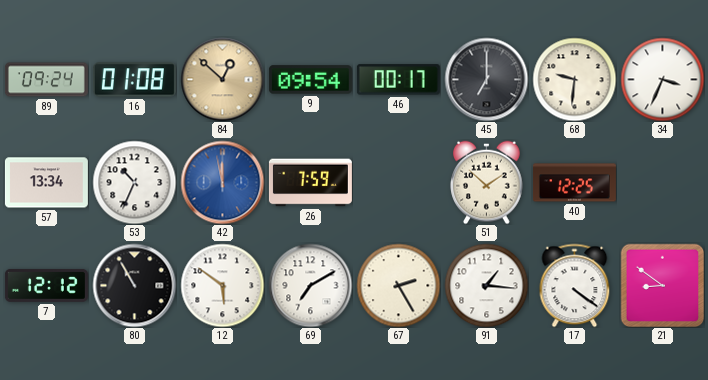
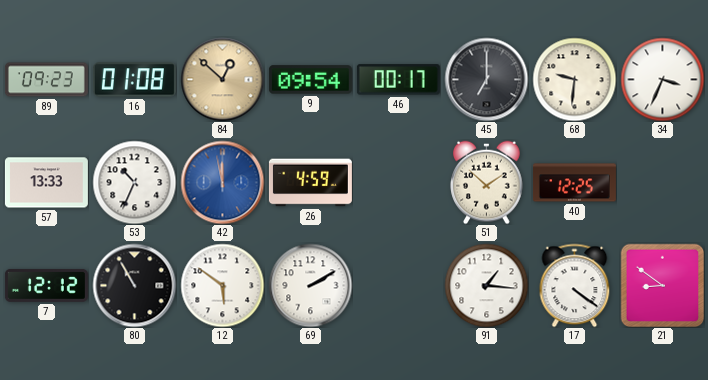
89: 09:24 -> 09:23
57: 13:34 -> 13:33
26: 7:59 -> 4:59
69: 7:10 -> 2:10
67: 2:25 -> none
